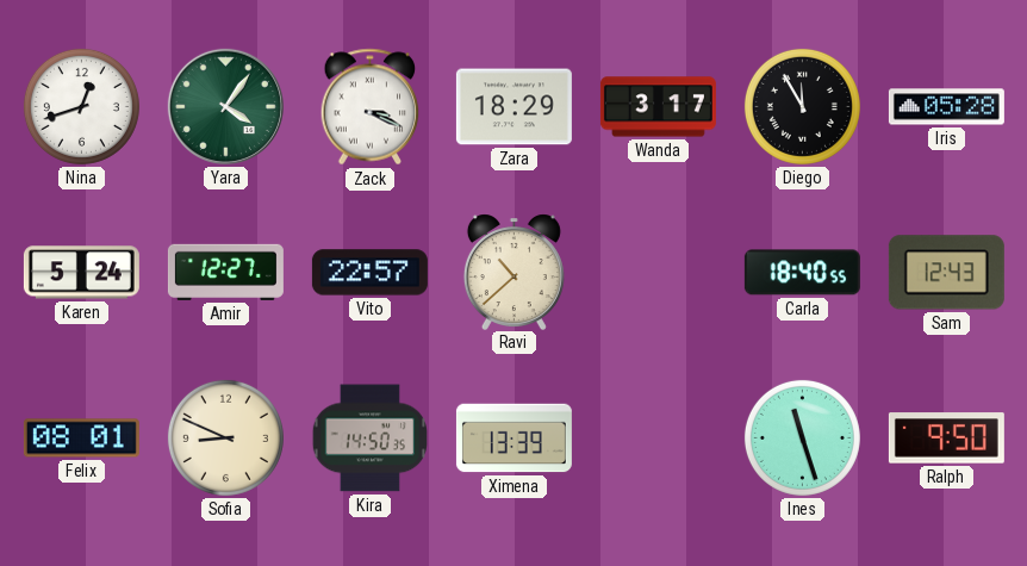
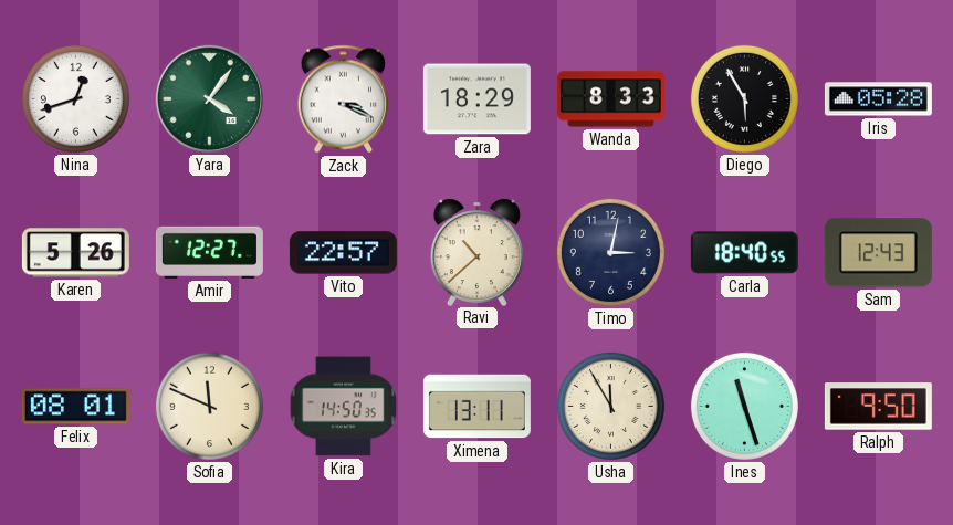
Wanda: 3:17 -> 8:33
Diego: 11:55 -> 5:55
Karen: 5:24 -> 5:26
Timo: none -> 3:02
Sofia: 8:49 -> 11:49
Ximena: 13:39 -> 13:11
Usha: none -> 11:55
